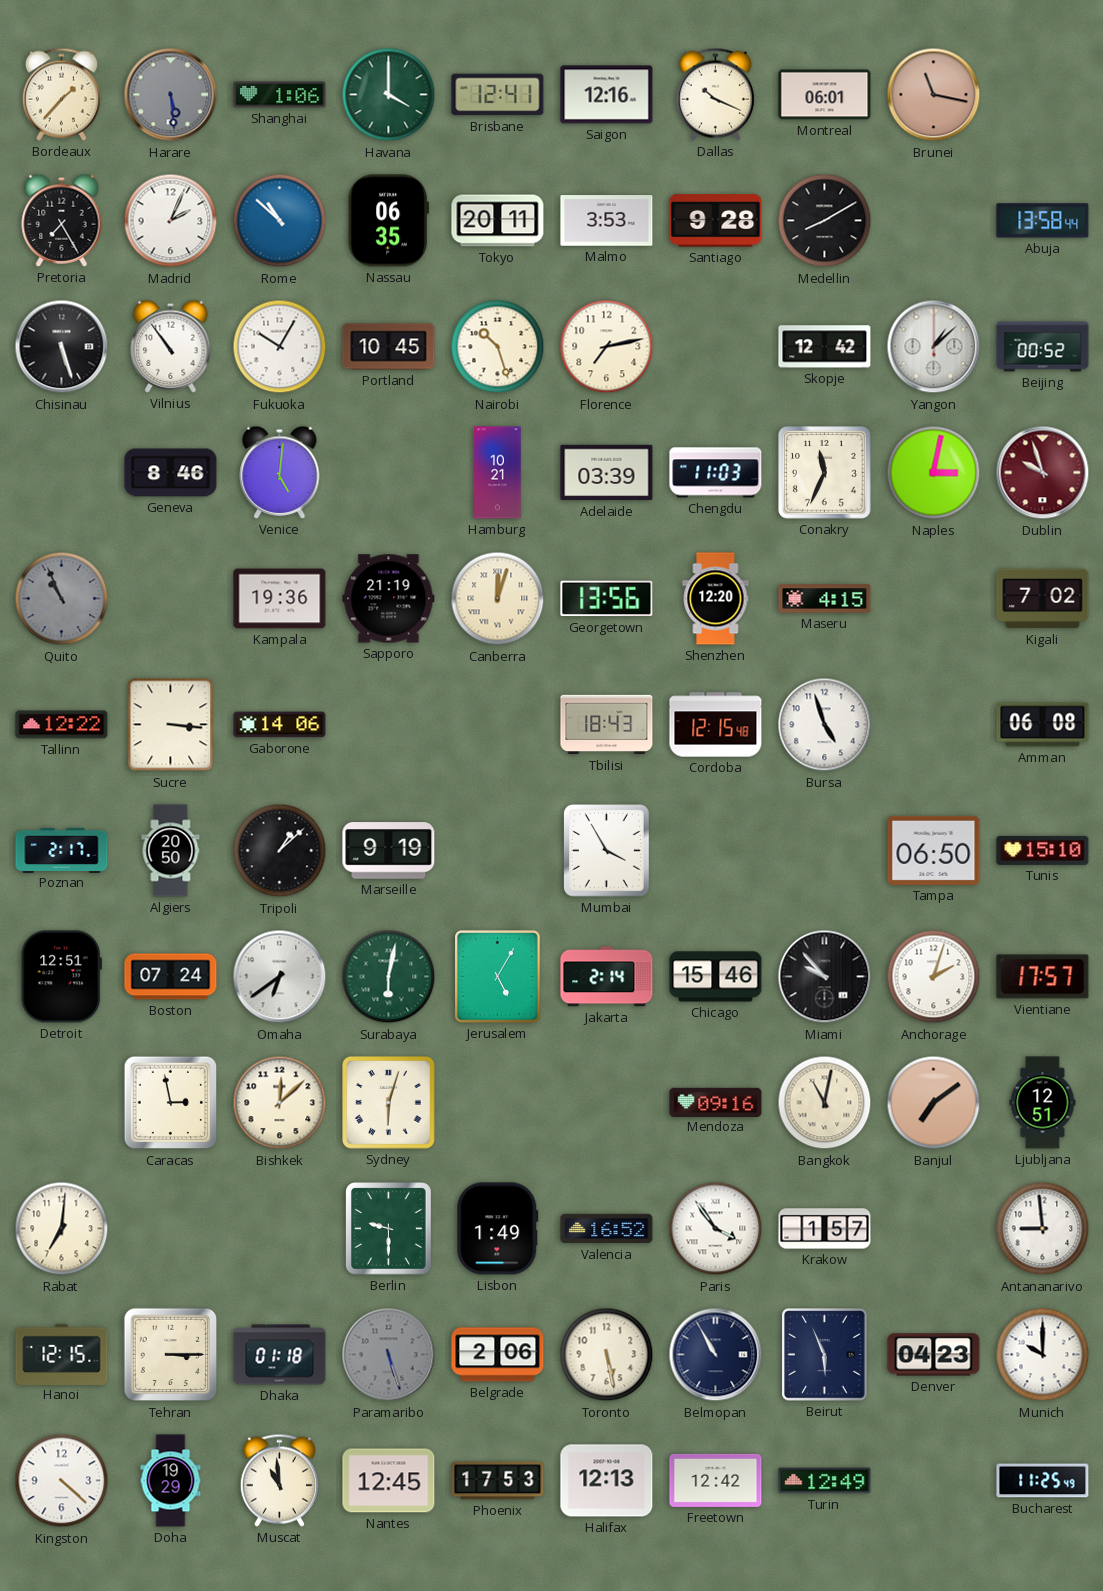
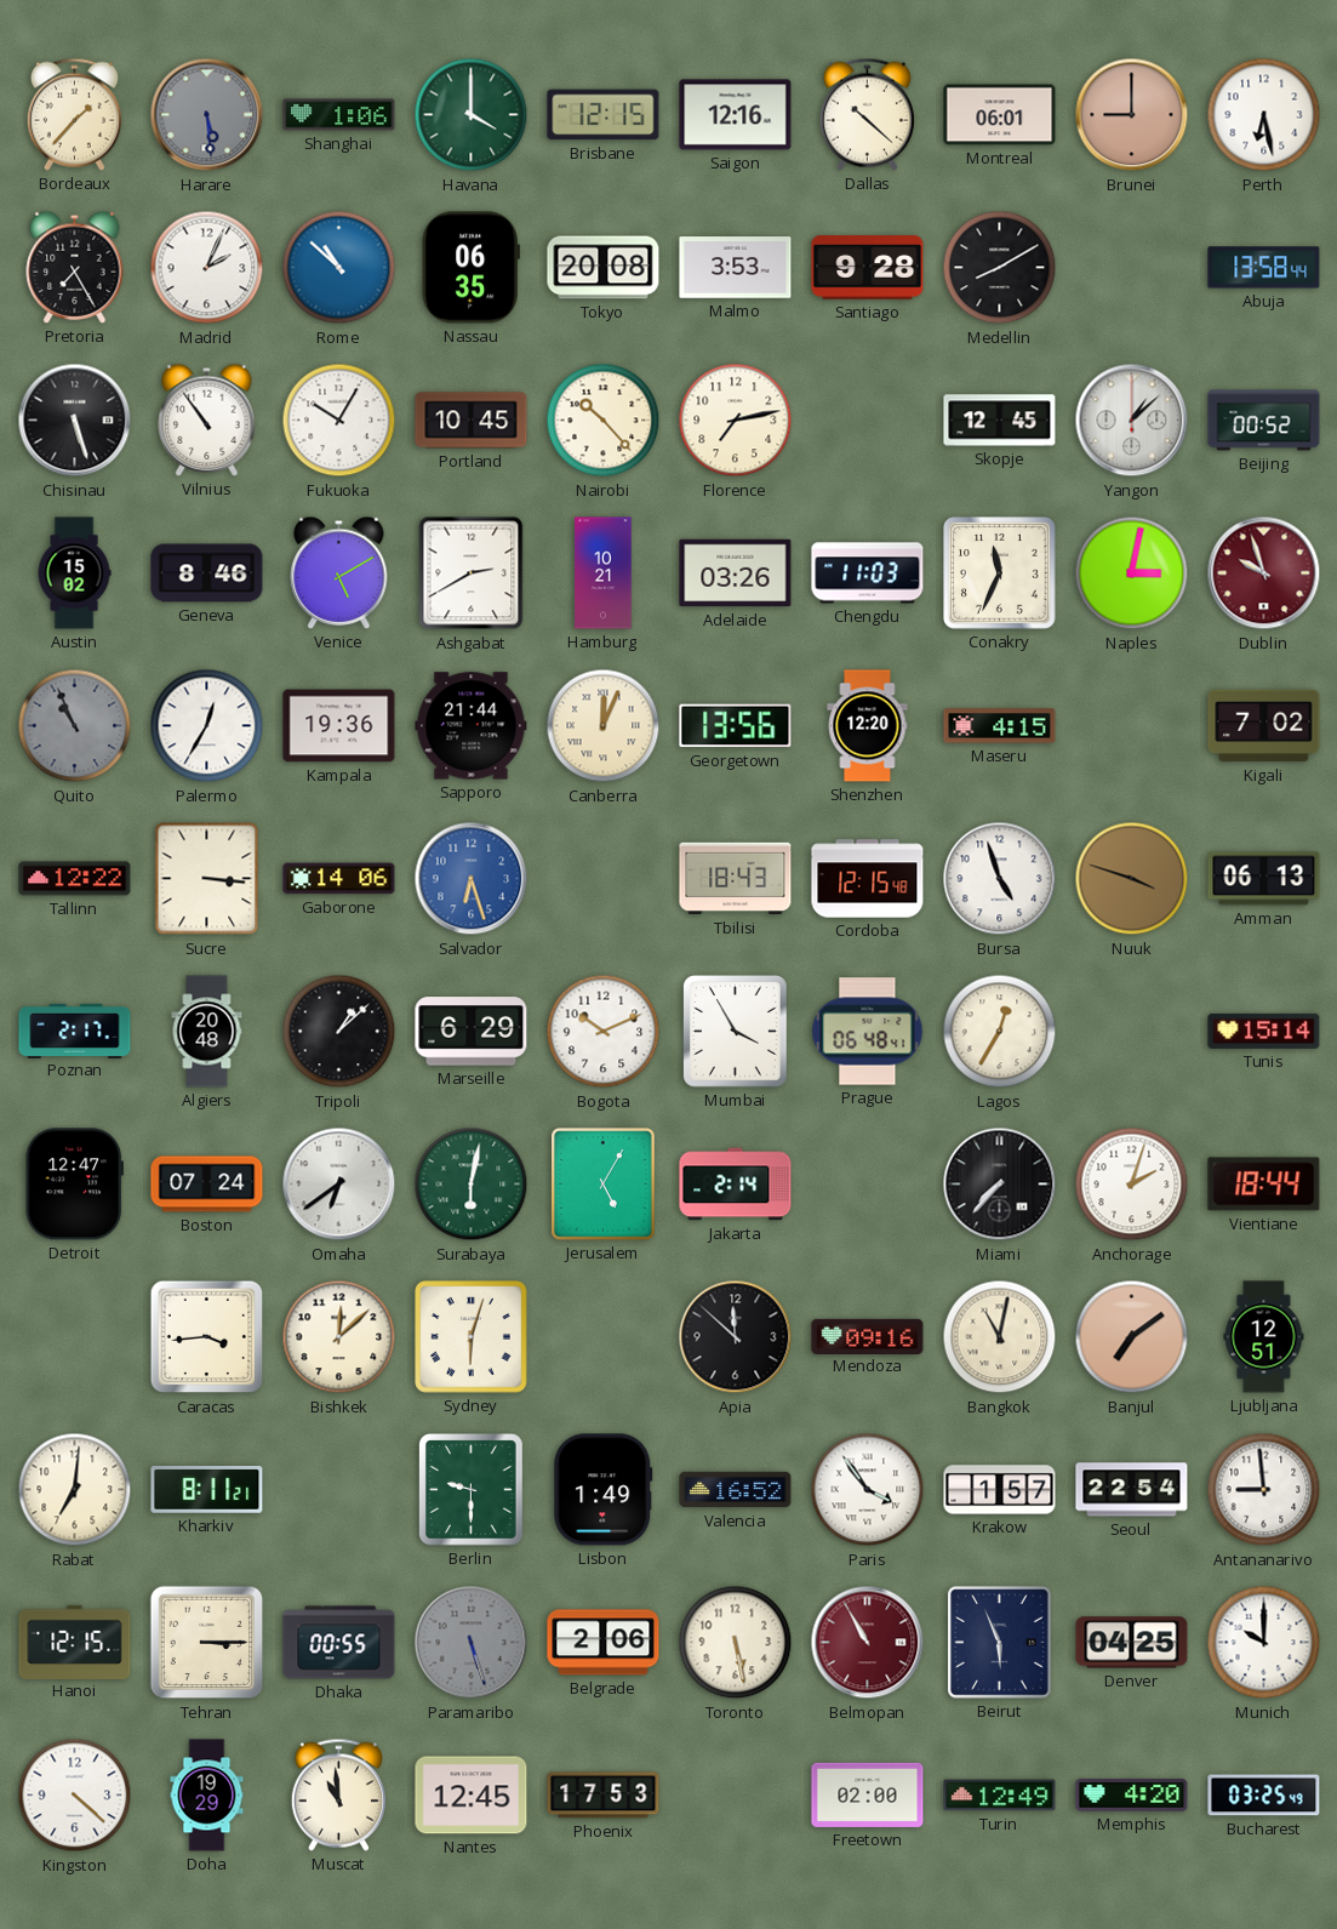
Brisbane: 12:41 -> 12:15
Dallas: 10:19 -> 10:22
Brunei: 11:17 -> 9:00
Perth: none -> 6:28
Tokyo: 20:11 -> 20:08
Nairobi: 10:27 -> 10:23
Skopje: 12:42 -> 12:45
Austin: none -> 15:02
Venice: 5:01 -> 5:10
Ashgabat: none -> 2:40
Adelaide: 03:39 -> 03:26
Palermo: none -> 12:35
Sapporo: 21:19 -> 21:44
Canberra: 12:03 -> 12:04
Salvador: none -> 6:27
Nuuk: none -> 3:48
Amman: 06:08 -> 06:13
Algiers: 20:50 -> 20:48
Marseille: 9:19 -> 6:29
Bogota: none -> 10:11
Prague: none -> 06:48
Lagos: none -> 12:35
Tampa: 06:50 -> none
Tunis: 15:10 -> 15:14
Detroit: 12:51 -> 12:47
Chicago: 15:46 -> none
Miami: 9:53 -> 7:37
Vientiane: 17:57 -> 18:44
Caracas: 2:58 -> 3:44
Apia: none -> 11:52
Kharkiv: none -> 8:11
Seoul: none -> 22:54
Dhaka: 01:18 -> 00:55
Belmopan dial: navy -> burgundy
Denver: 04:23 -> 04:25
Halifax: 12:13 -> none
Freetown: 12:42 -> 02:00
Memphis: none -> 4:20
Bucharest: 11:25 -> 03:25
